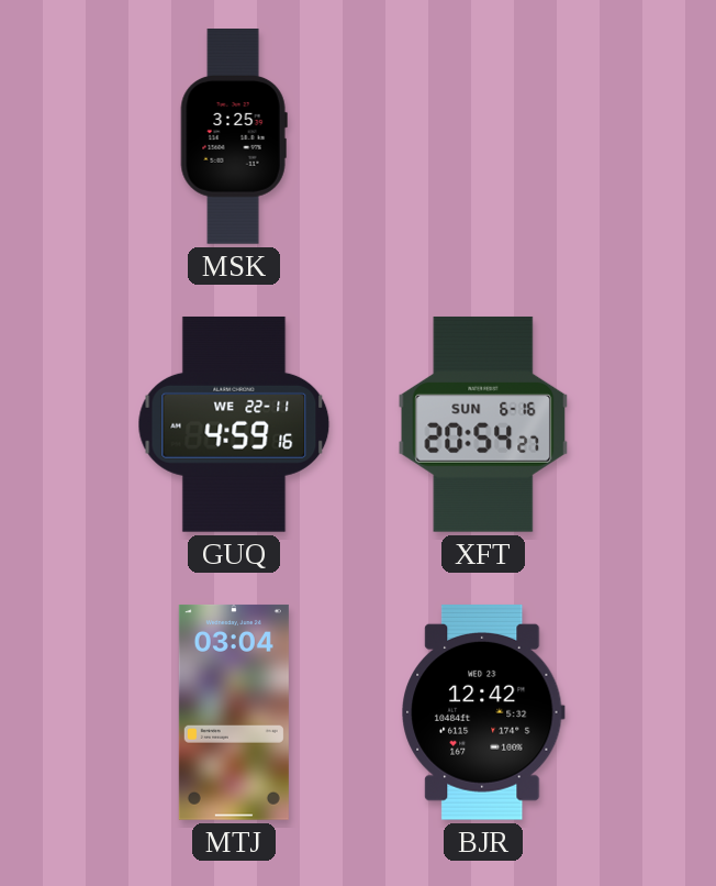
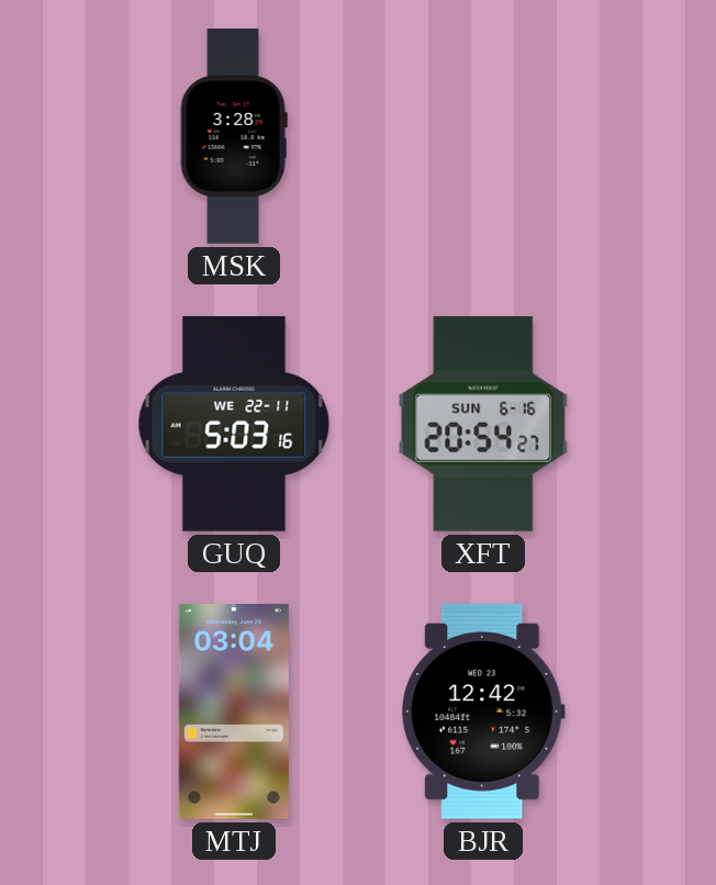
MSK: 3:25 -> 3:28
GUQ: 4:59 -> 5:03
